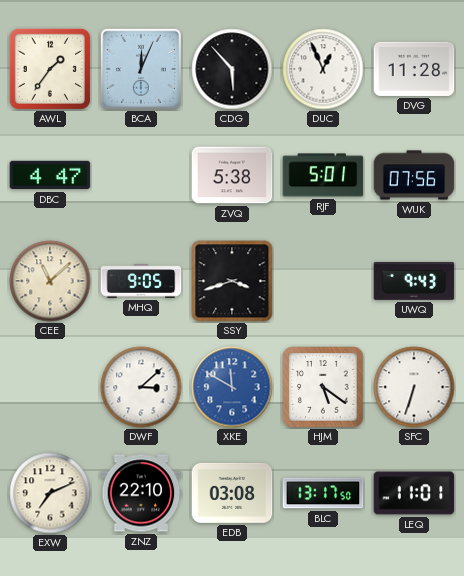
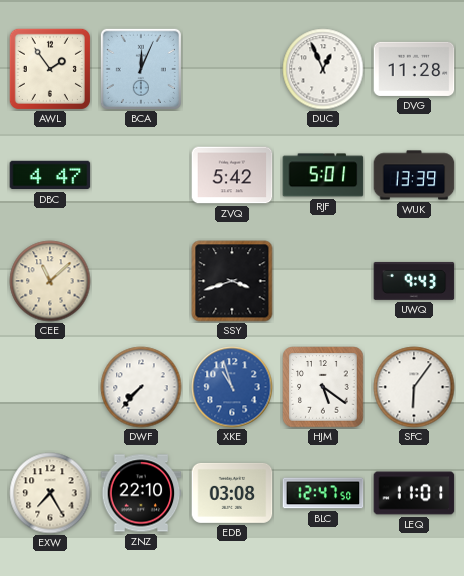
AWL: 1:36 -> 1:54
CDG: 5:53 -> none
ZVQ: 5:38 -> 5:42
WUK: 07:56 -> 13:39
MHQ: 9:05 -> none
DWF: 3:08 -> 7:37
XKE: 11:50 -> 10:57
SFC: 6:33 -> 6:06
EXW: 7:11 -> 7:25
BLC: 13:17 -> 12:47
